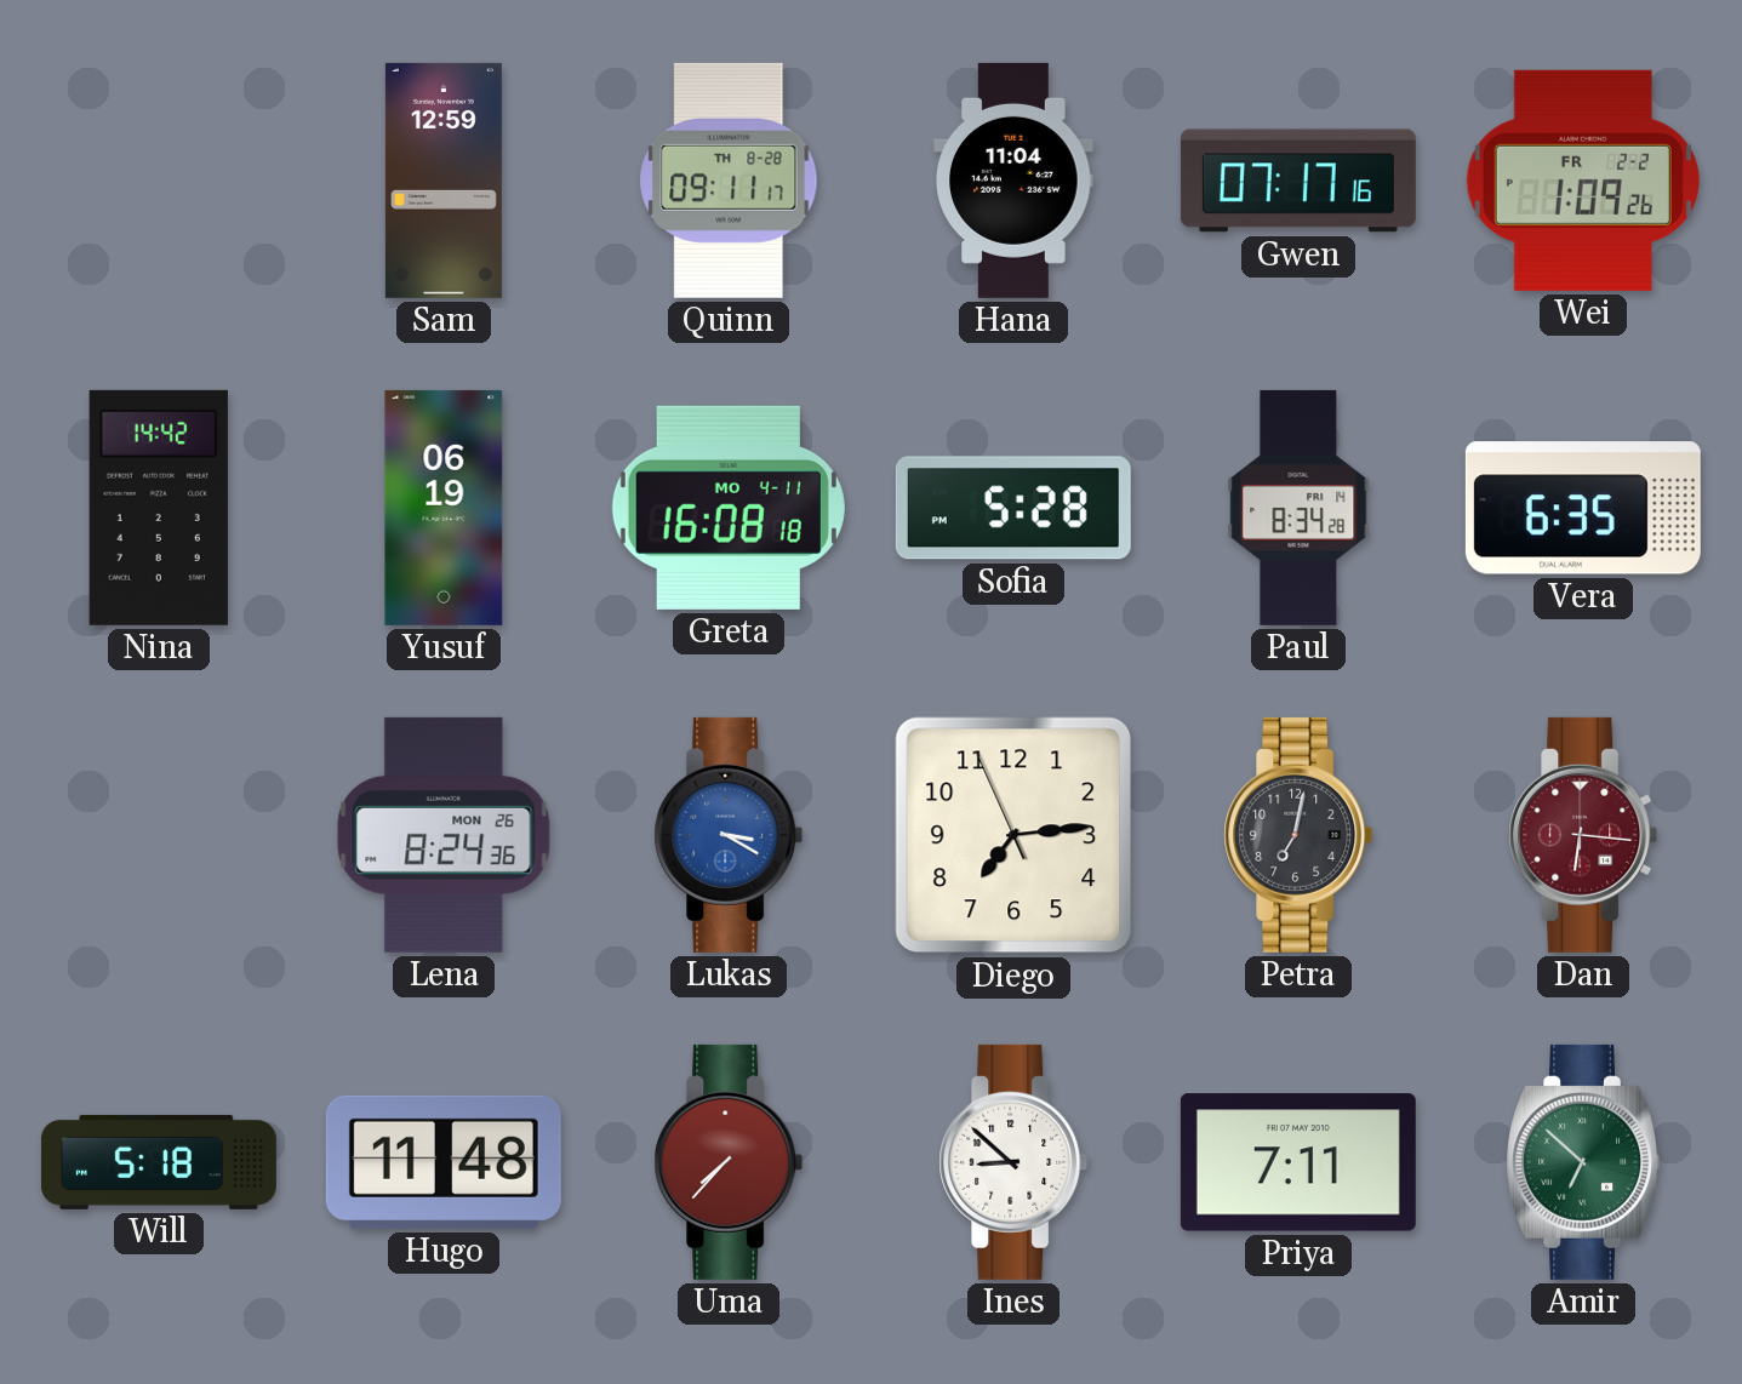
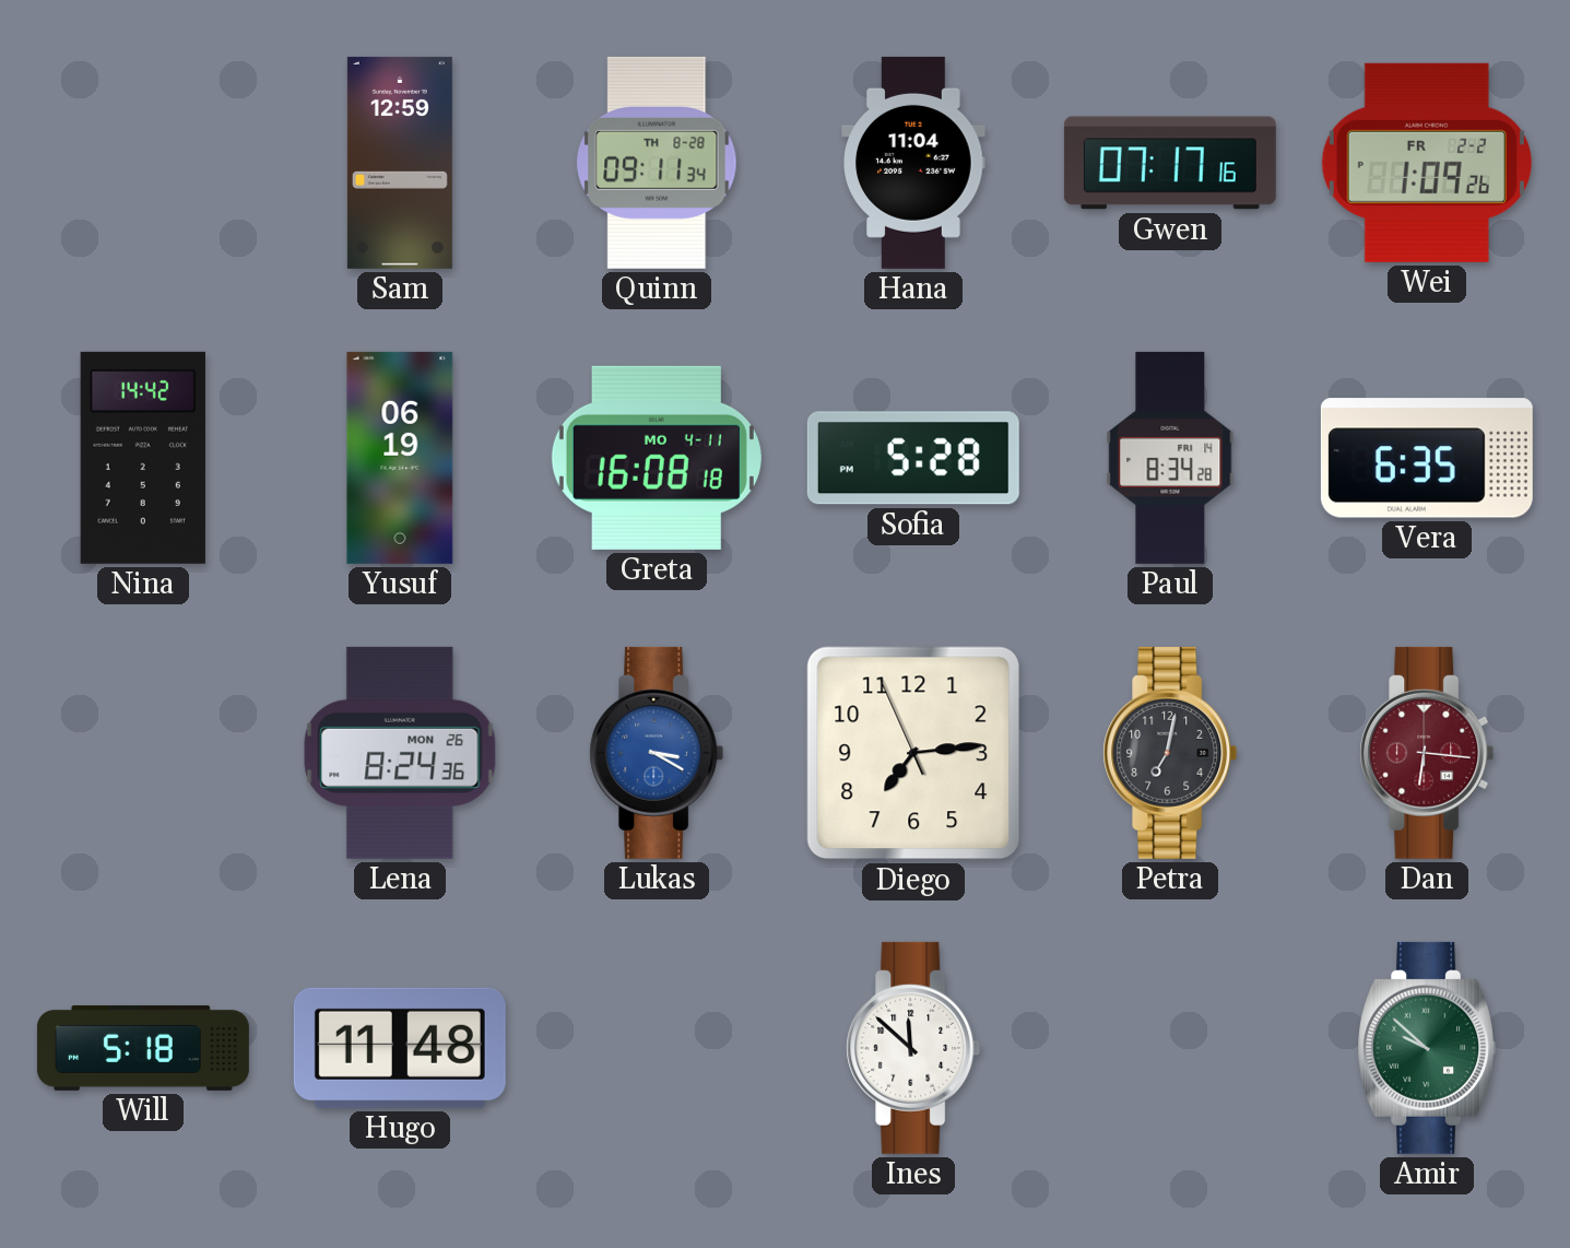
Quinn: 09:11:17 -> 09:11:34
Uma: 7:37 -> none
Ines: 8:52 -> 11:52
Priya: 7:11 -> none
Amir: 6:52 -> 9:52
